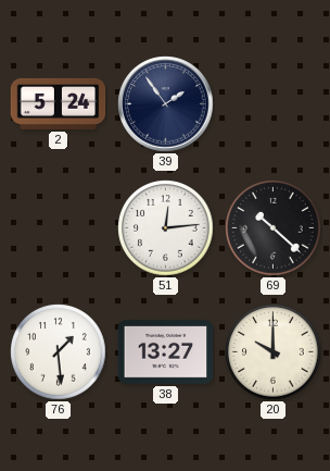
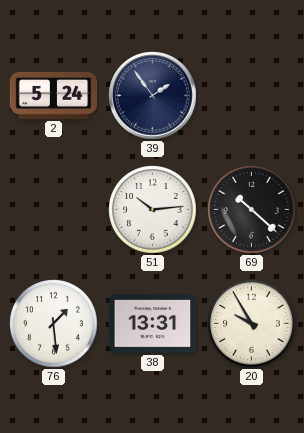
51: 12:14 -> 10:14
38: 13:27 -> 13:31
20: 10:00 -> 9:55
